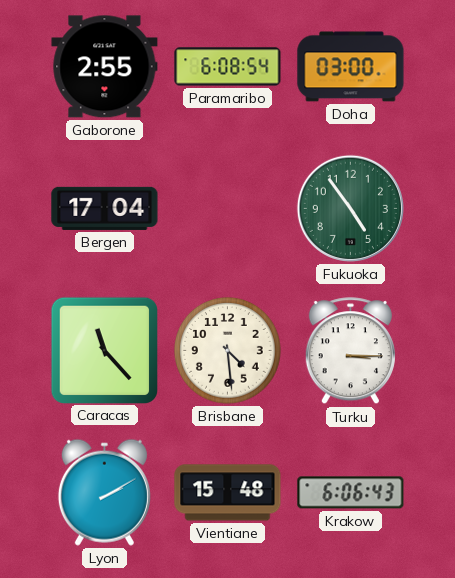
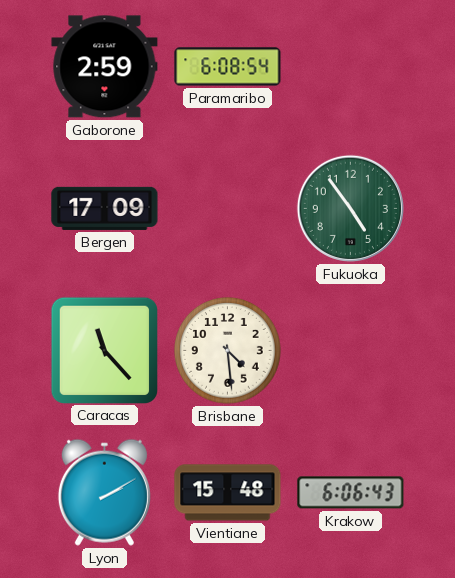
Gaborone: 2:55 -> 2:59
Doha: 03:00 -> none
Bergen: 17:04 -> 17:09
Turku: 3:15 -> none
